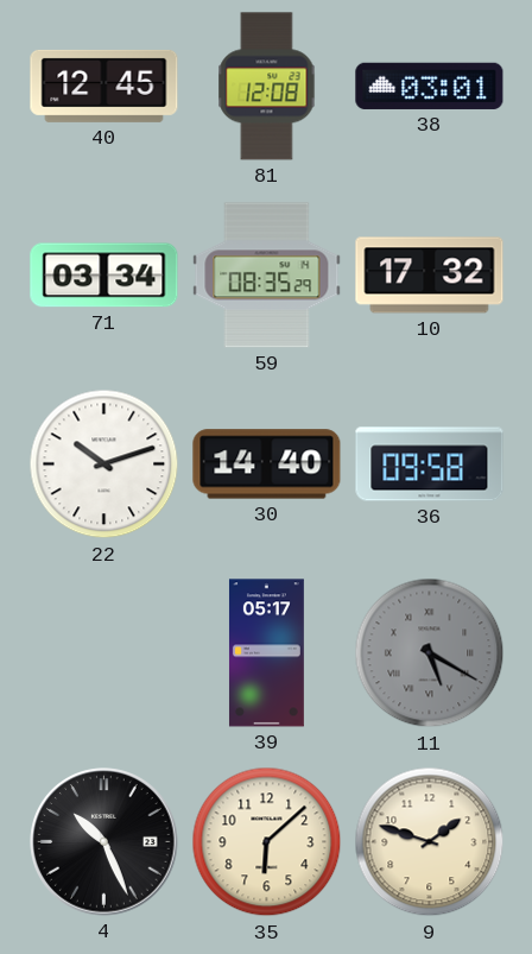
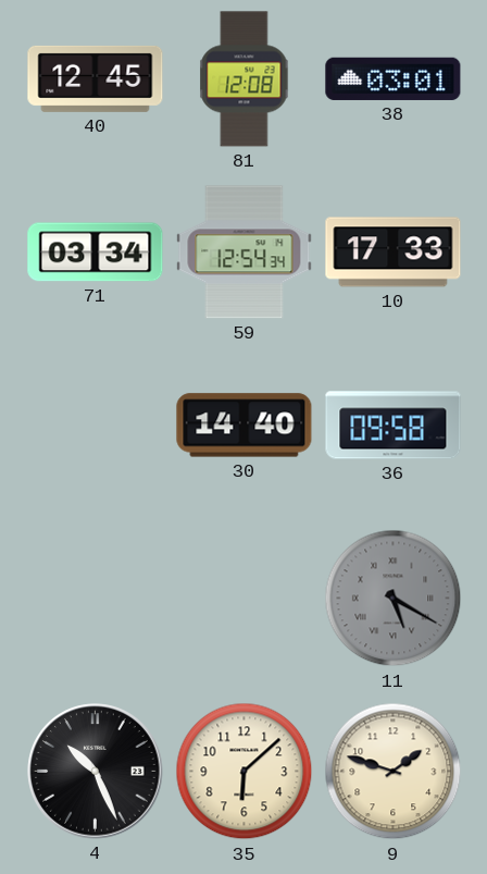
59: 08:35 -> 12:54
10: 17:32 -> 17:33
22: 10:12 -> none
39: 05:17 -> none
